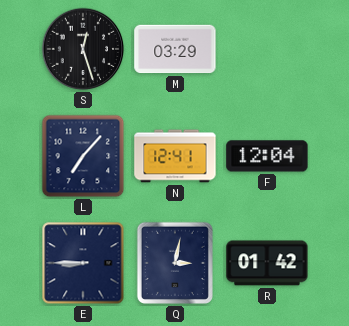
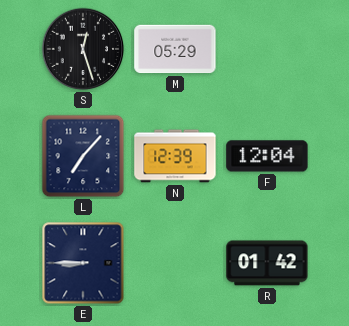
M: 03:29 -> 05:29
N: 12:41 -> 12:39
Q: 3:02 -> none
